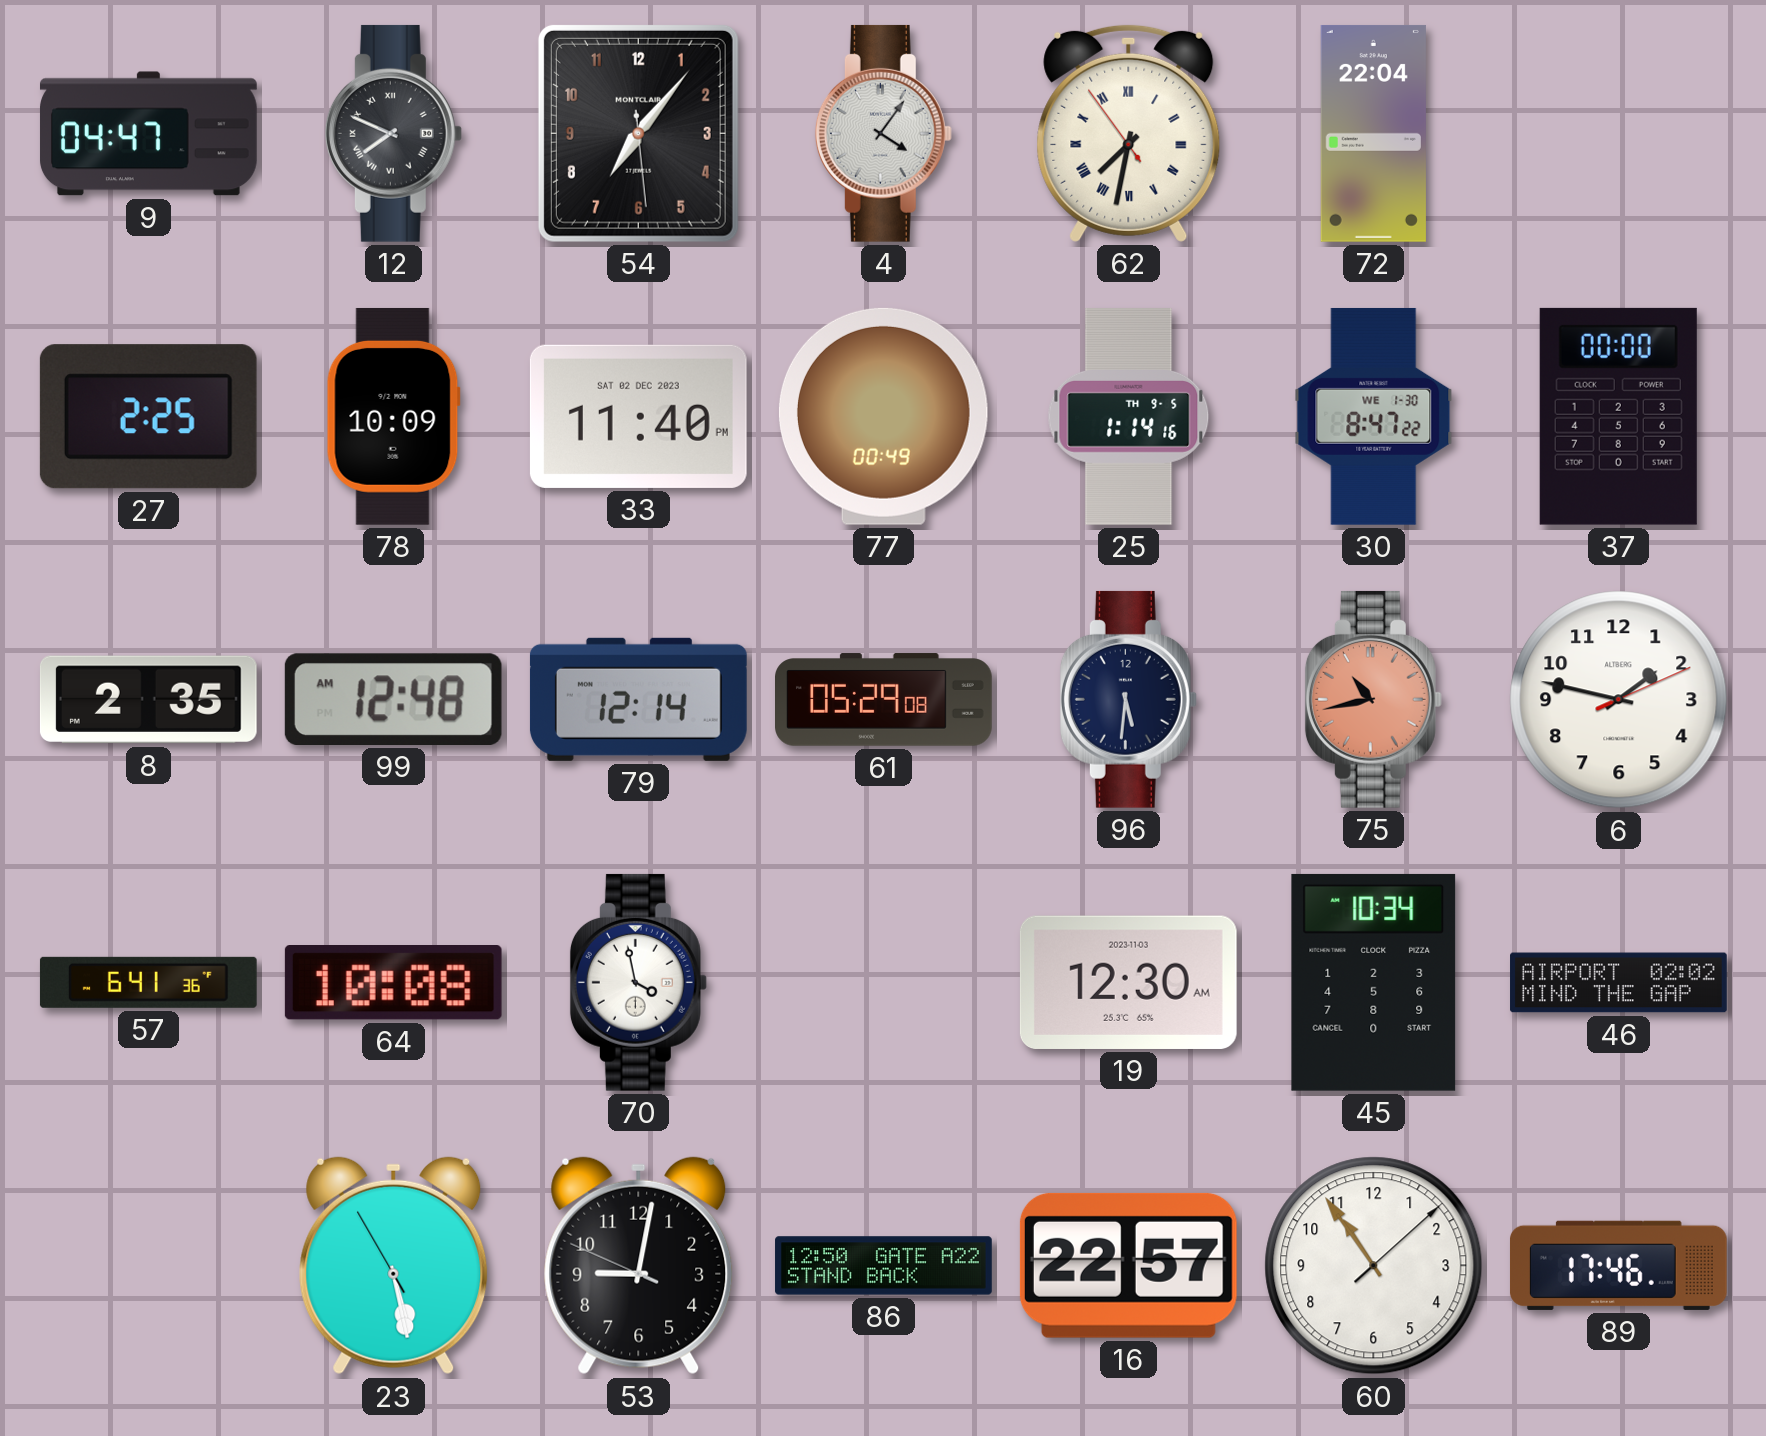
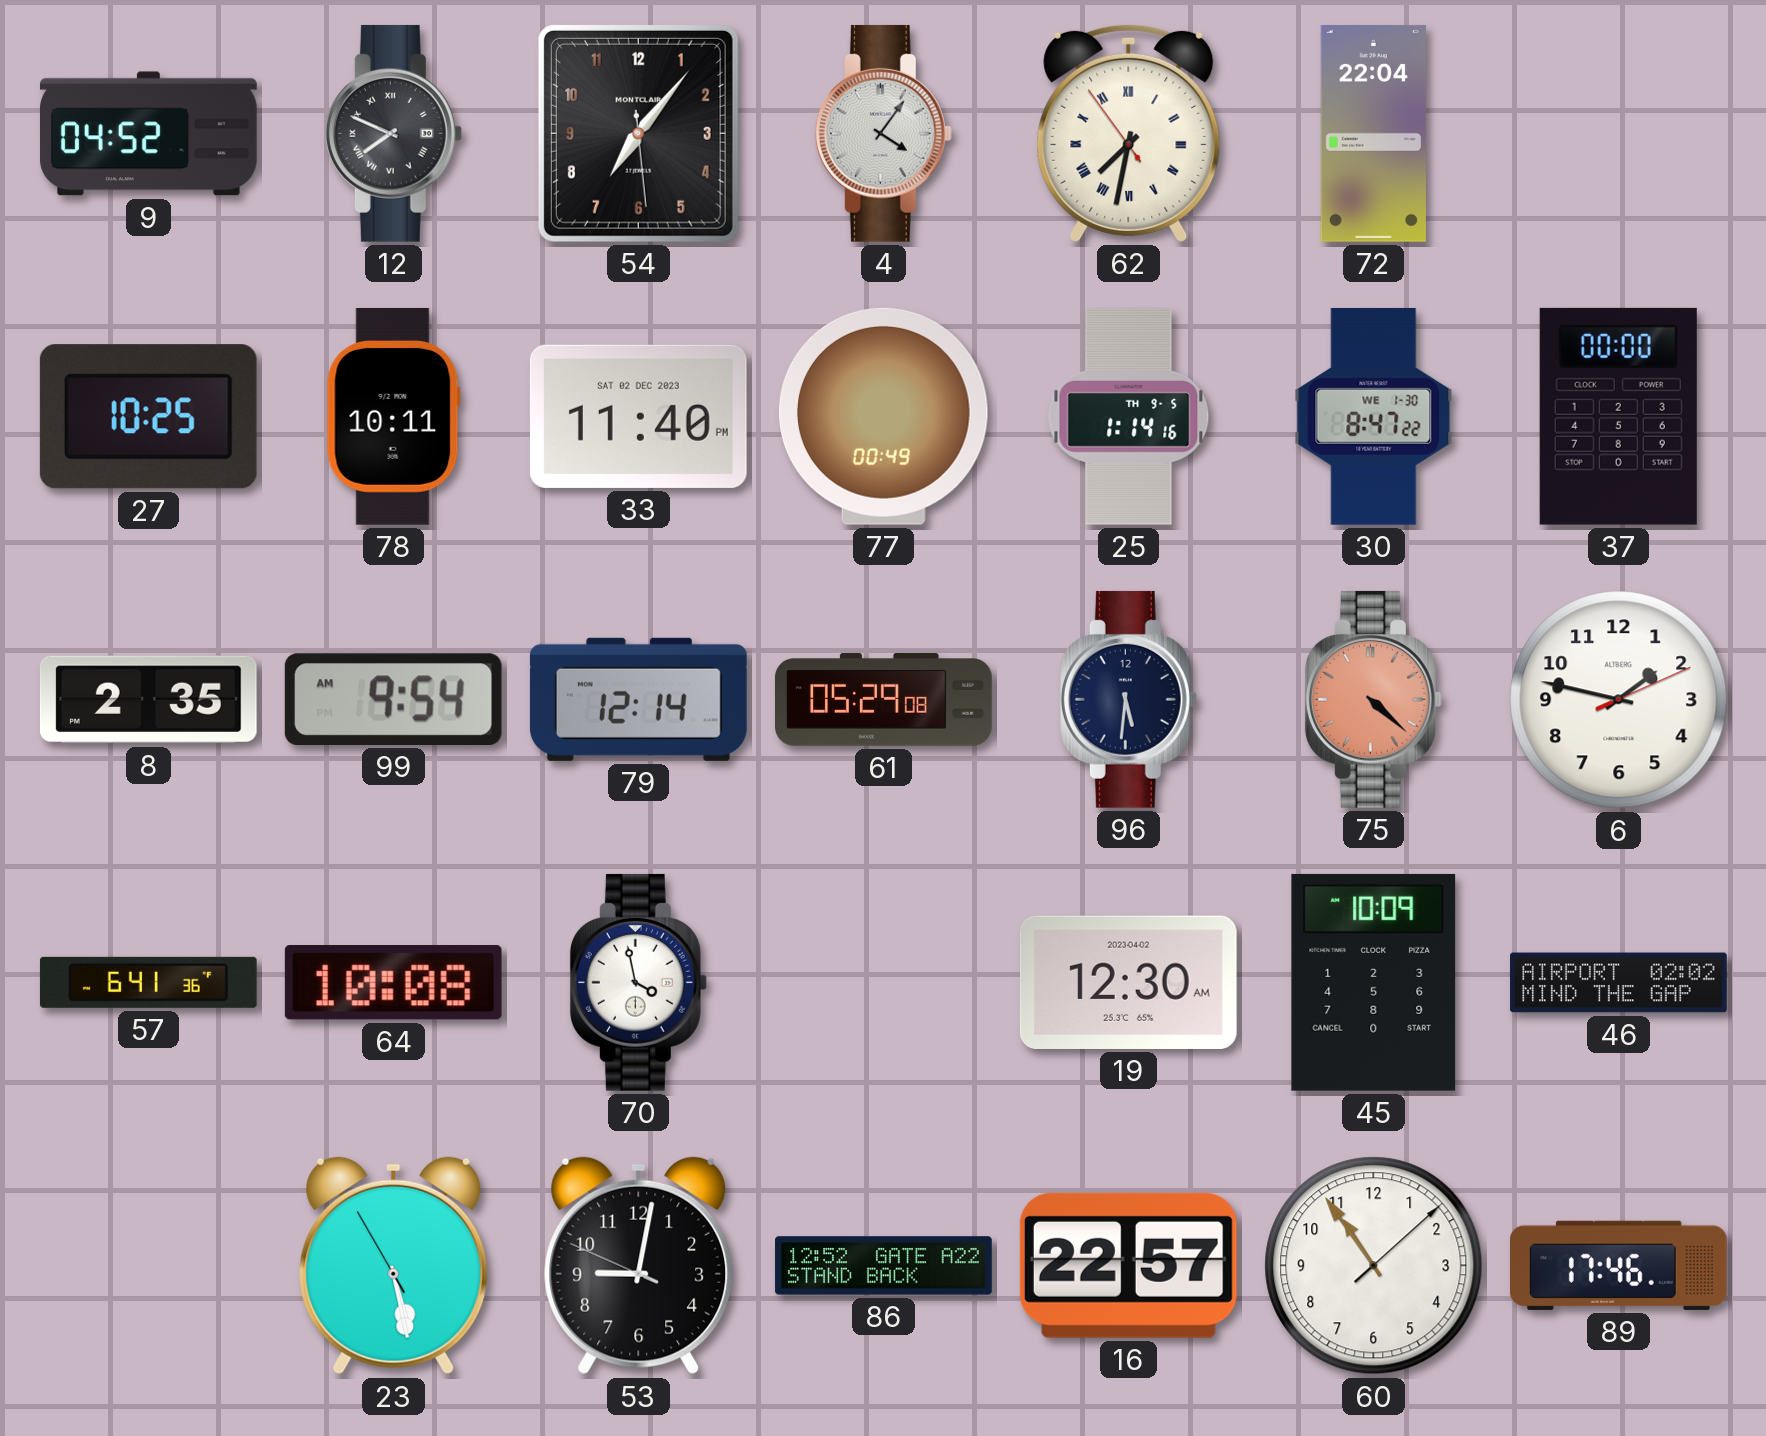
9: 04:47 -> 04:52
27: 2:25 -> 10:25
78: 10:09 -> 10:11
99: 12:48 -> 9:54
75: 10:43 -> 4:22
19 date: 2023-11-03 -> 2023-04-02
45: 10:34 -> 10:09
86: 12:50 -> 12:52
